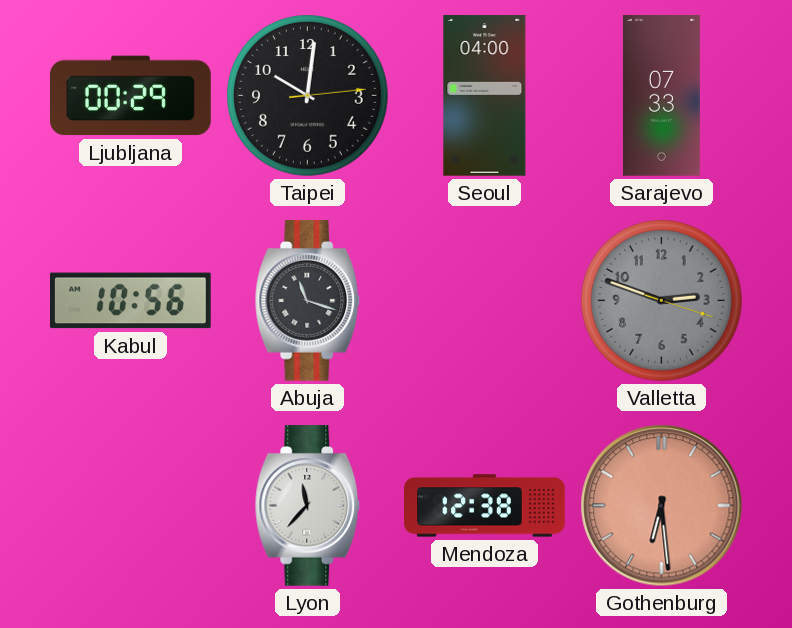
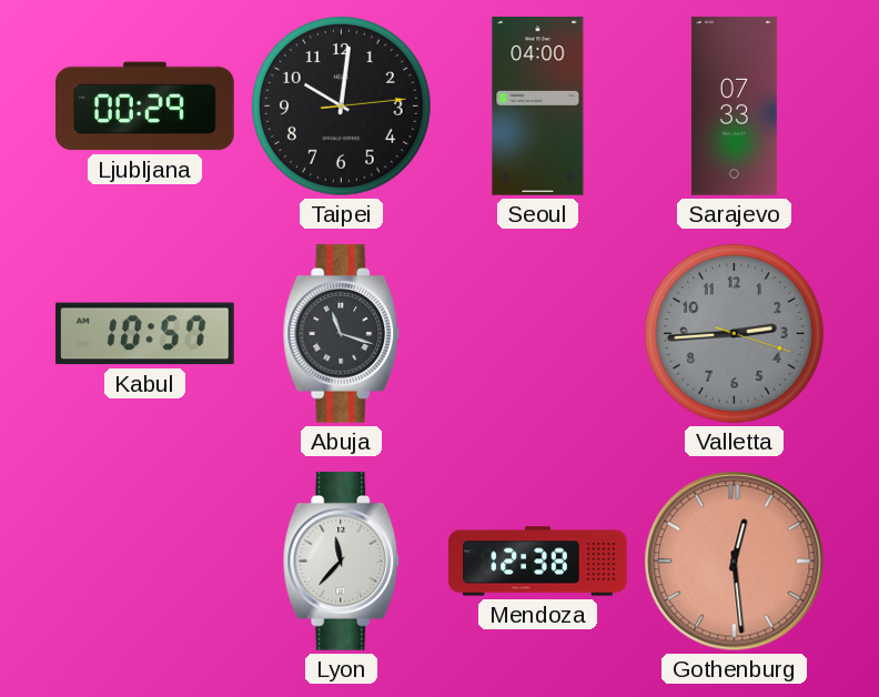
Kabul: 10:56 -> 10:57
Valletta: 2:48 -> 2:44
Gothenburg: 6:29 -> 12:29
